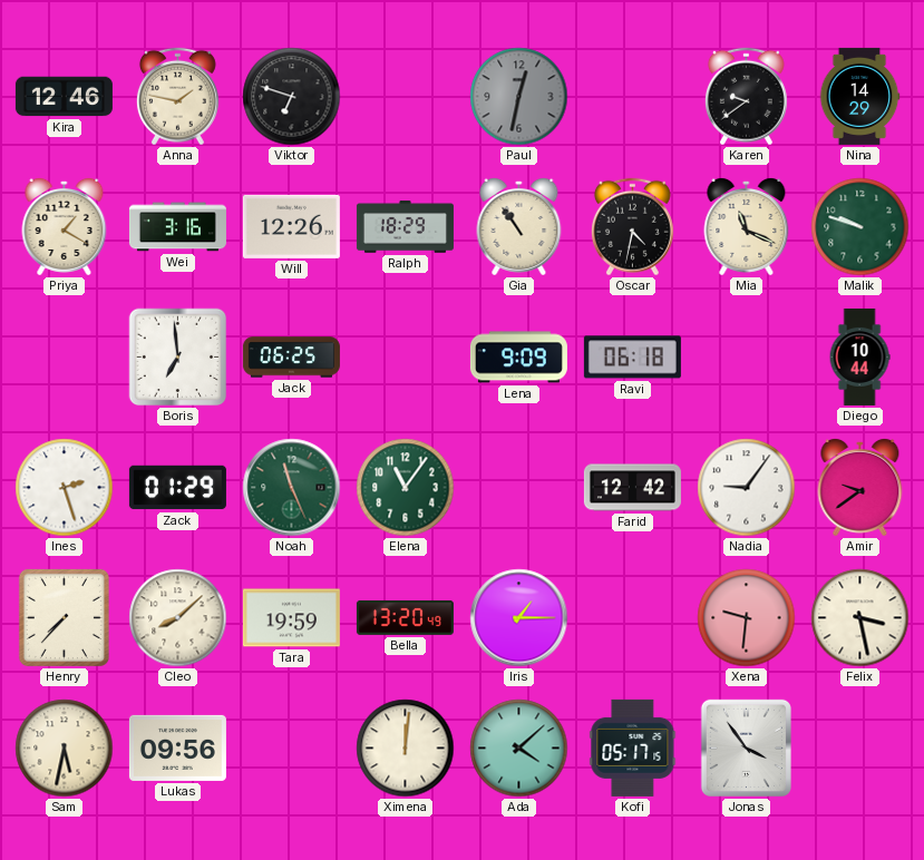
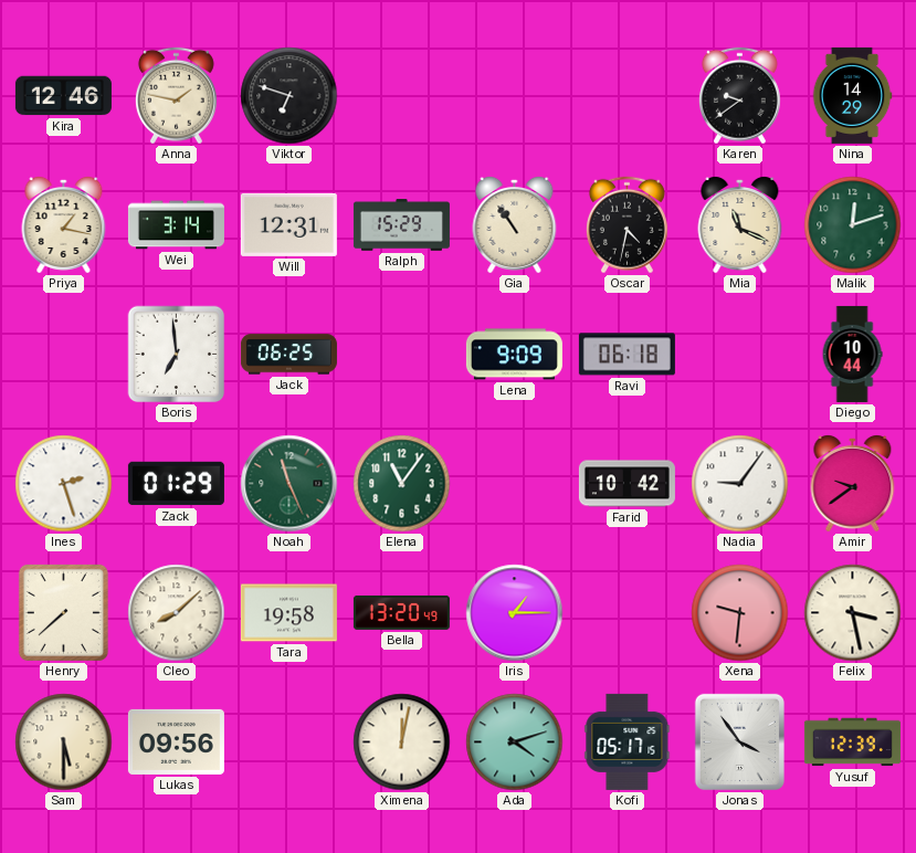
Paul: 12:32 -> none
Priya: 1:20 -> 1:17
Wei: 3:16 -> 3:14
Will: 12:26 -> 12:31
Ralph: 18:29 -> 15:29
Malik: 9:48 -> 12:12
Farid: 12:42 -> 10:42
Henry: 7:37 -> 7:38
Tara: 19:59 -> 19:58
Sam: 5:32 -> 5:30
Ximena: 12:01 -> 12:02
Ada: 4:08 -> 4:12
Yusuf: none -> 12:39
